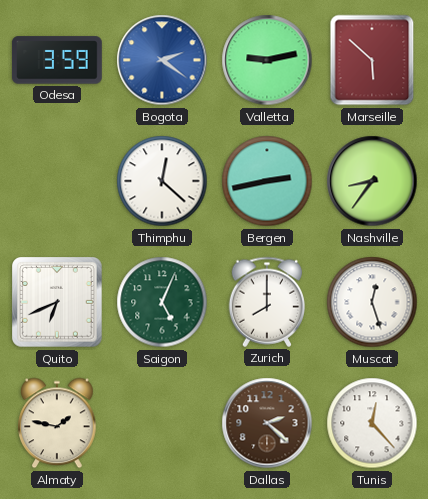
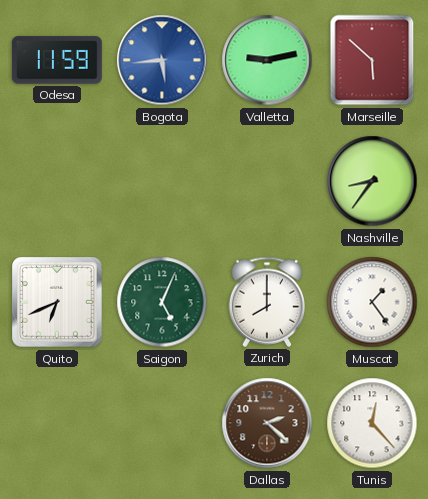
Odesa: 3:59 -> 11:59
Bogota: 2:21 -> 5:44
Thimphu: 12:22 -> none
Bergen: 2:43 -> none
Muscat: 12:27 -> 1:24
Almaty: 1:47 -> none
